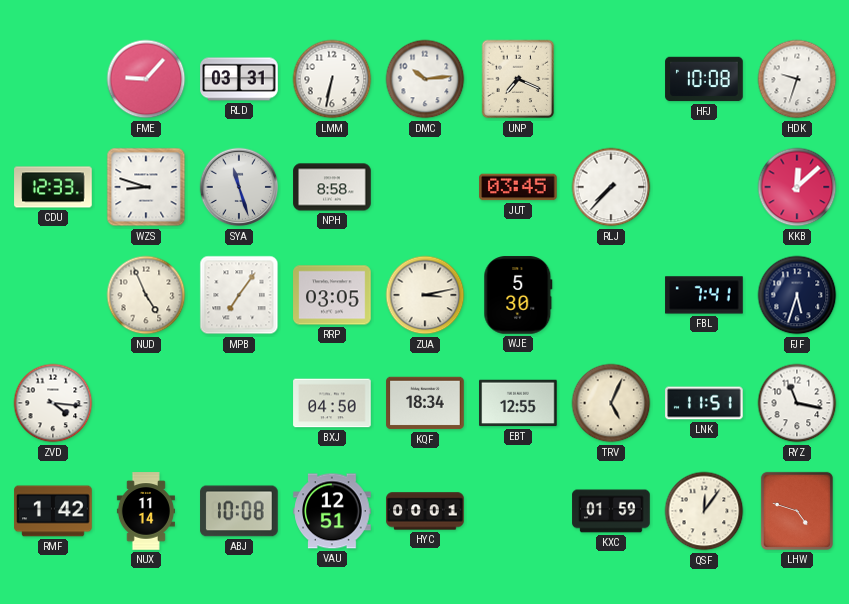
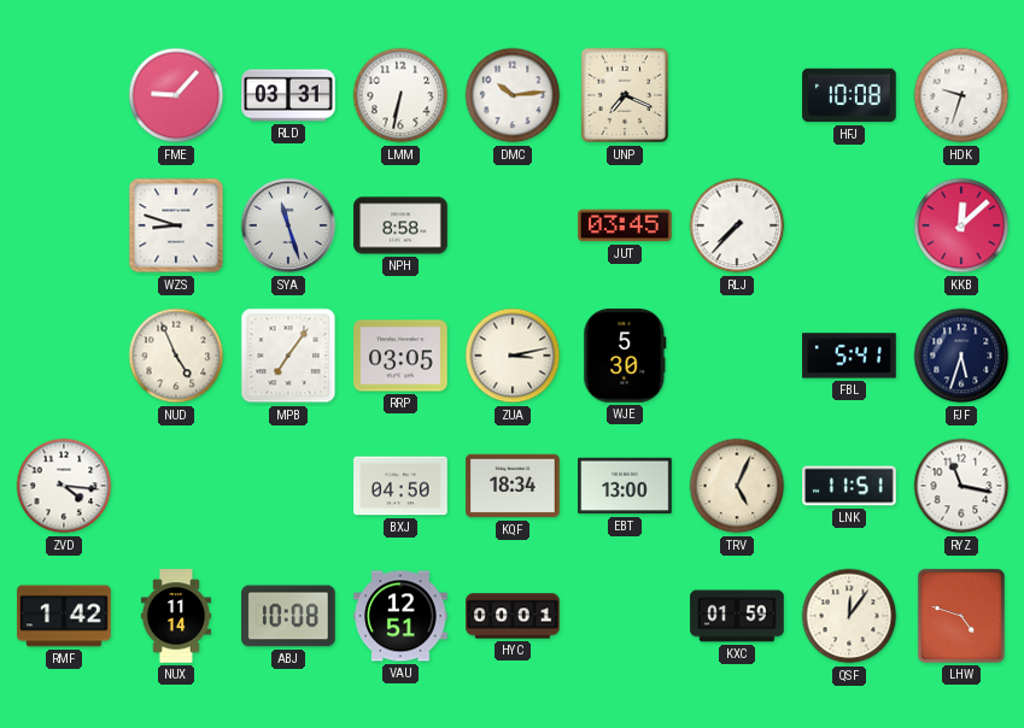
CDU: 12:33 -> none
FBL: 7:41 -> 5:41
EBT: 12:55 -> 13:00
